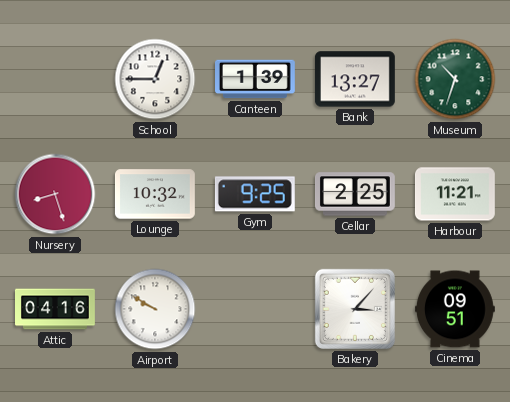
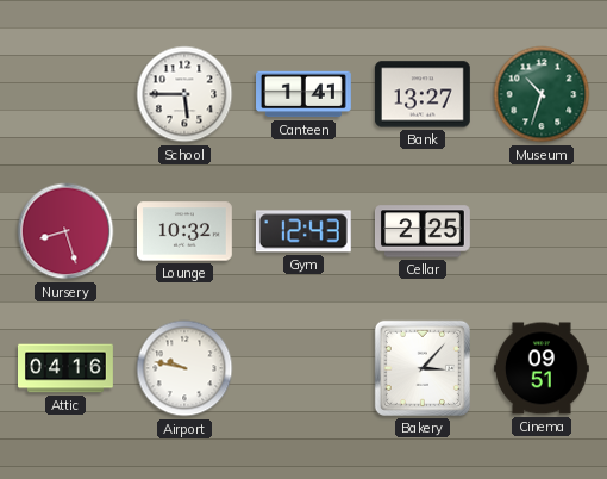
School: 12:45 -> 5:45
Canteen: 1:39 -> 1:41
Gym: 9:25 -> 12:43
Harbour: 11:21 -> none
Airport: 9:50 -> 9:47
